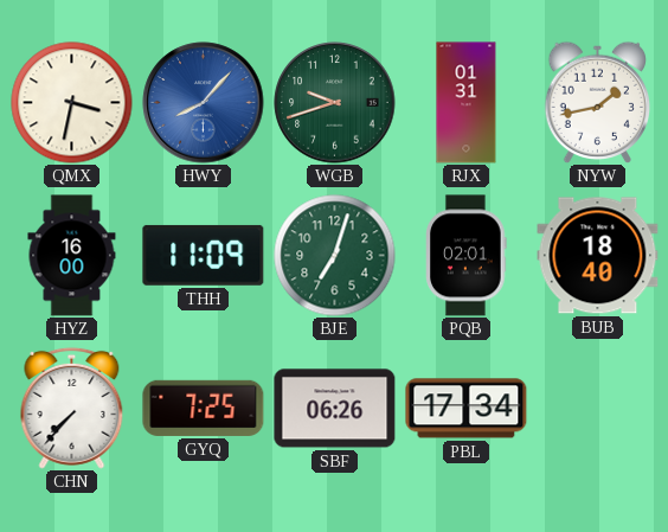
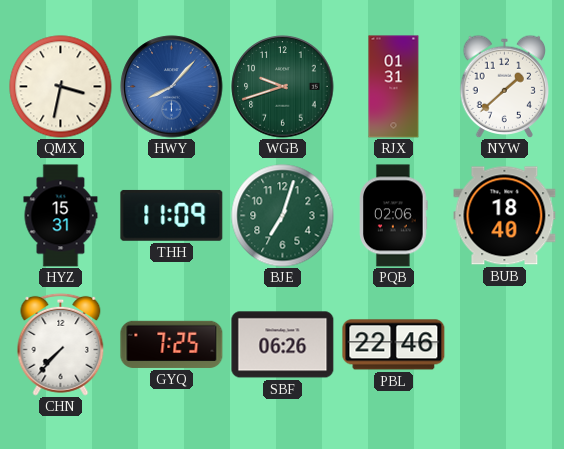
NYW: 1:43 -> 1:38
HYZ: 16:00 -> 15:31
PQB: 02:01 -> 02:06
PBL: 17:34 -> 22:46
